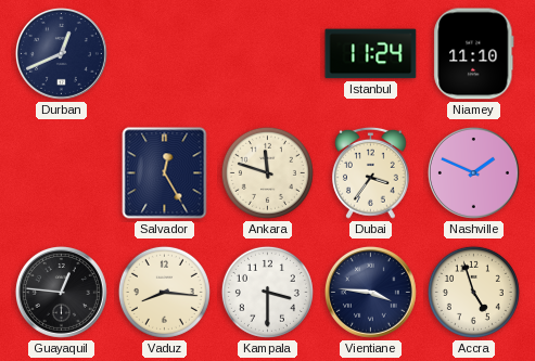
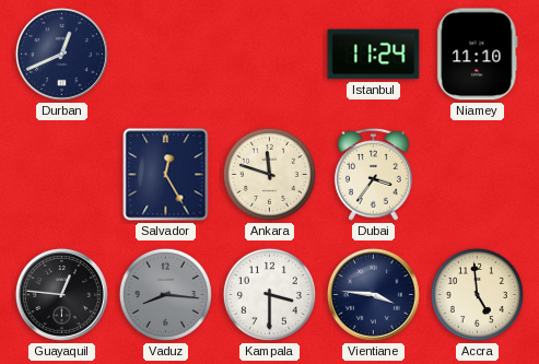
Nashville: 1:49 -> none
Vaduz dial: cream -> grey
Accra: 4:57 -> 4:59
